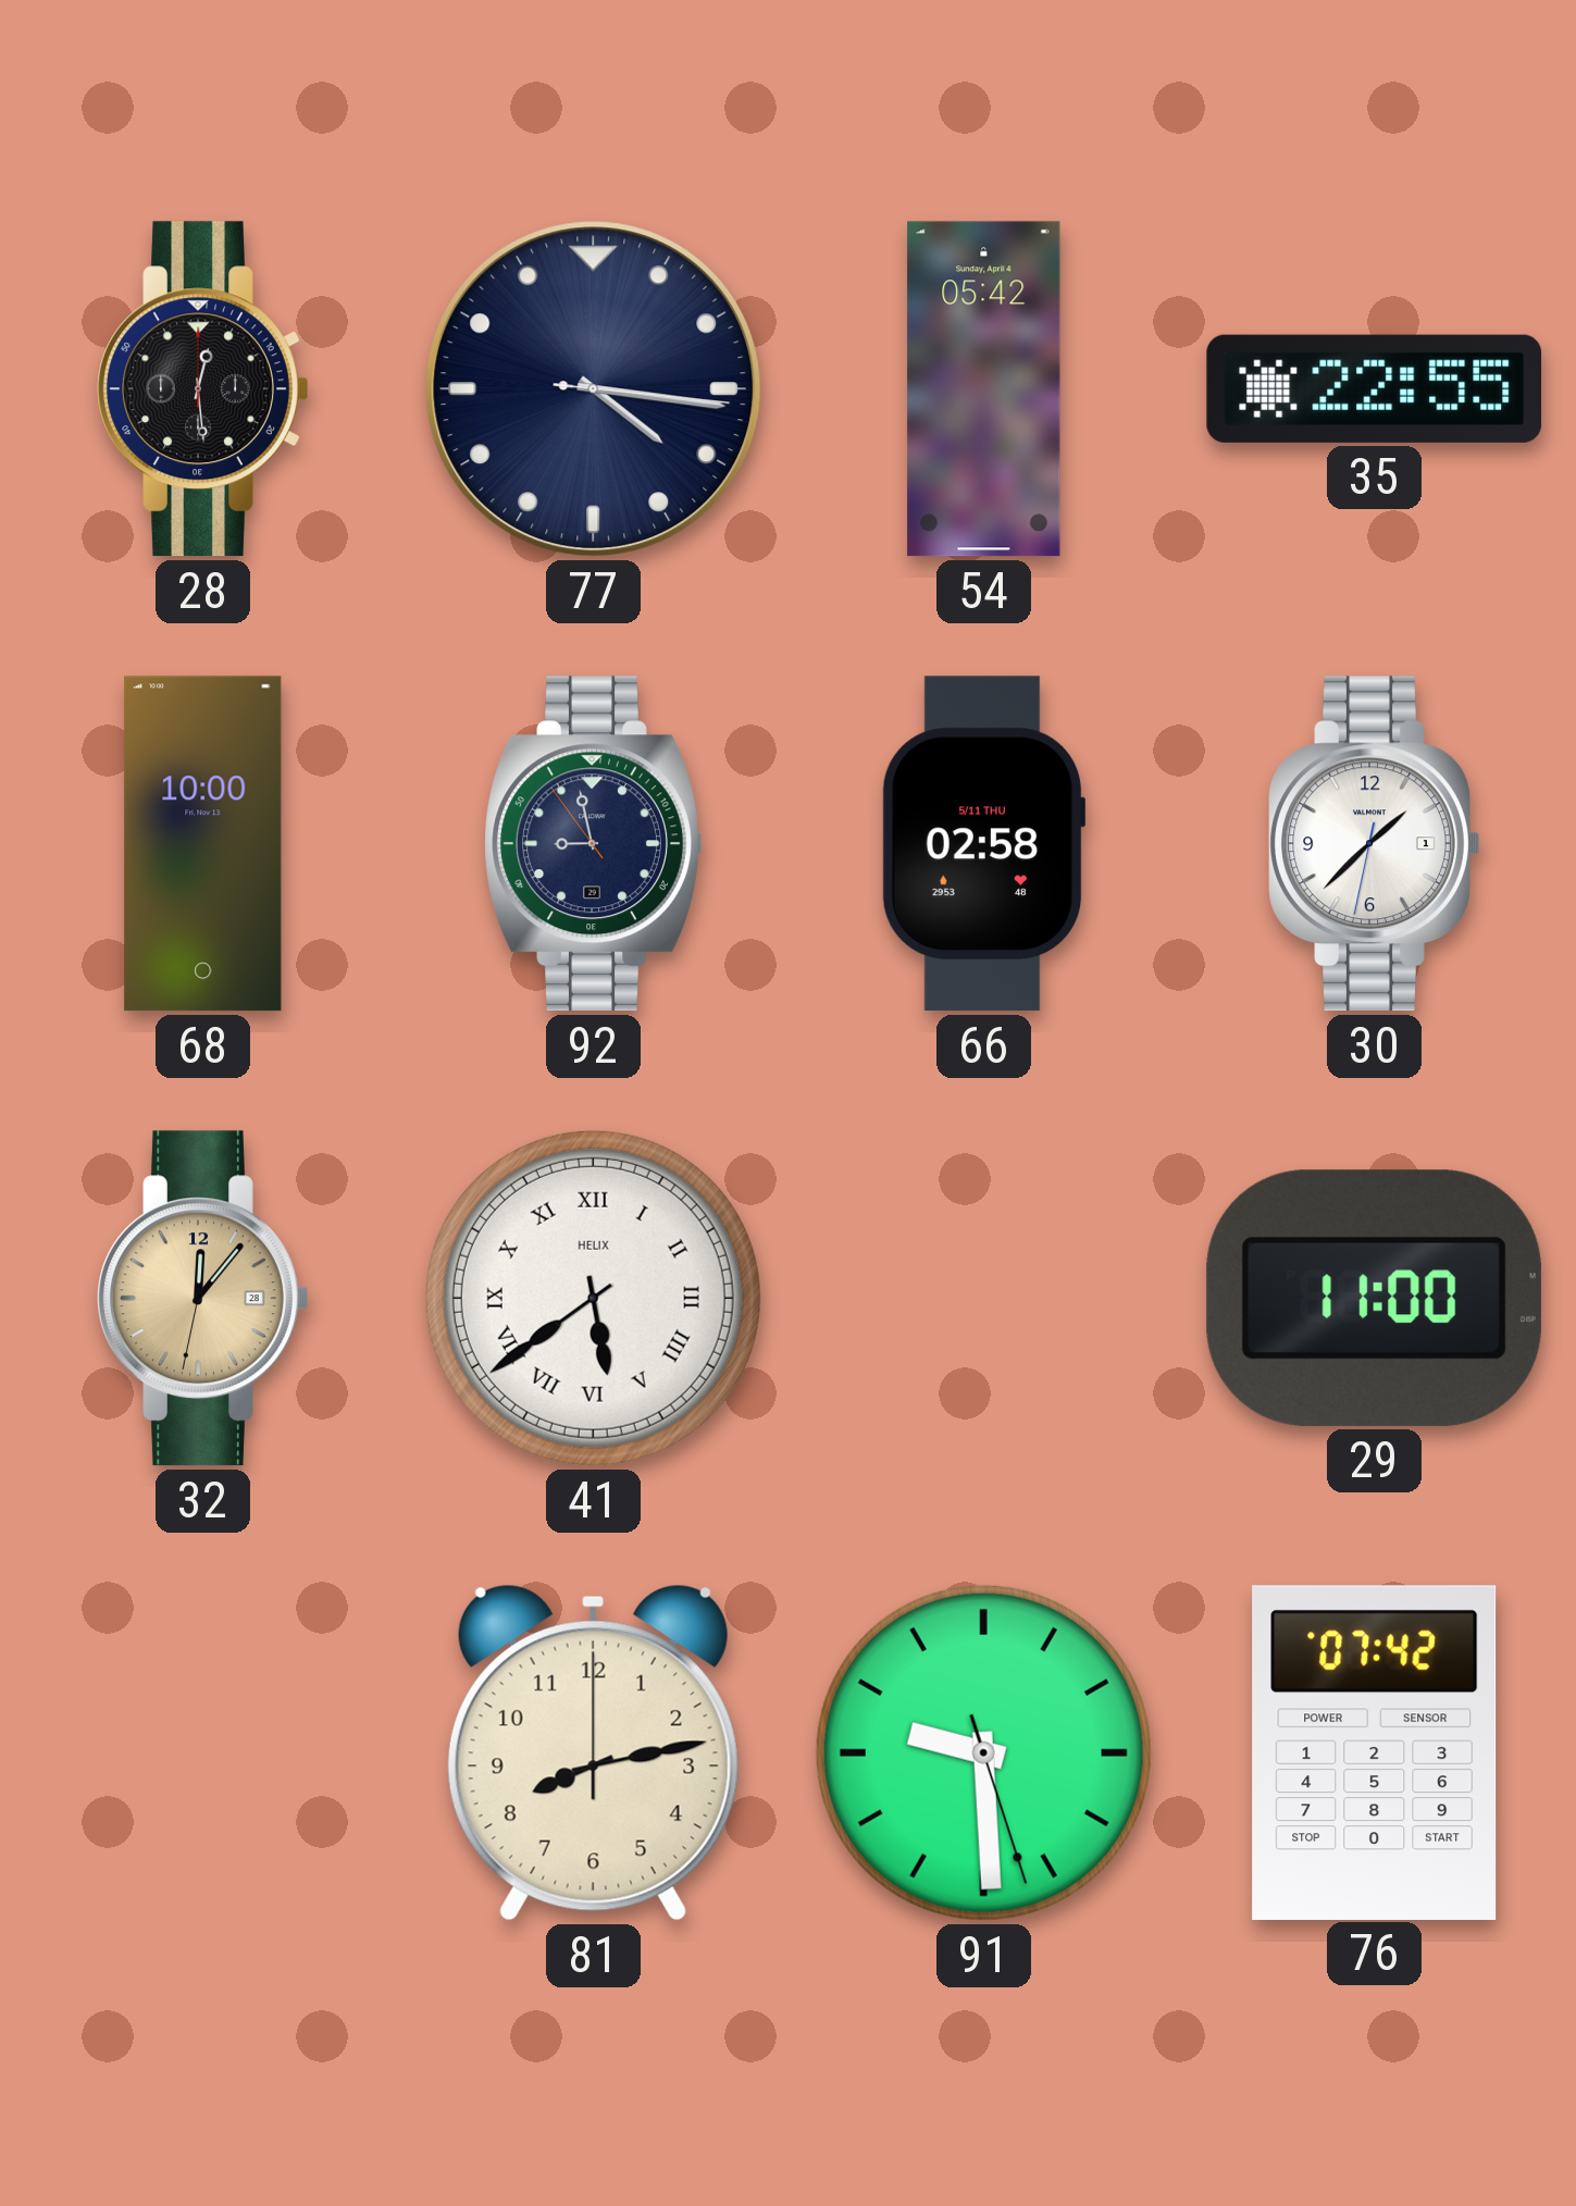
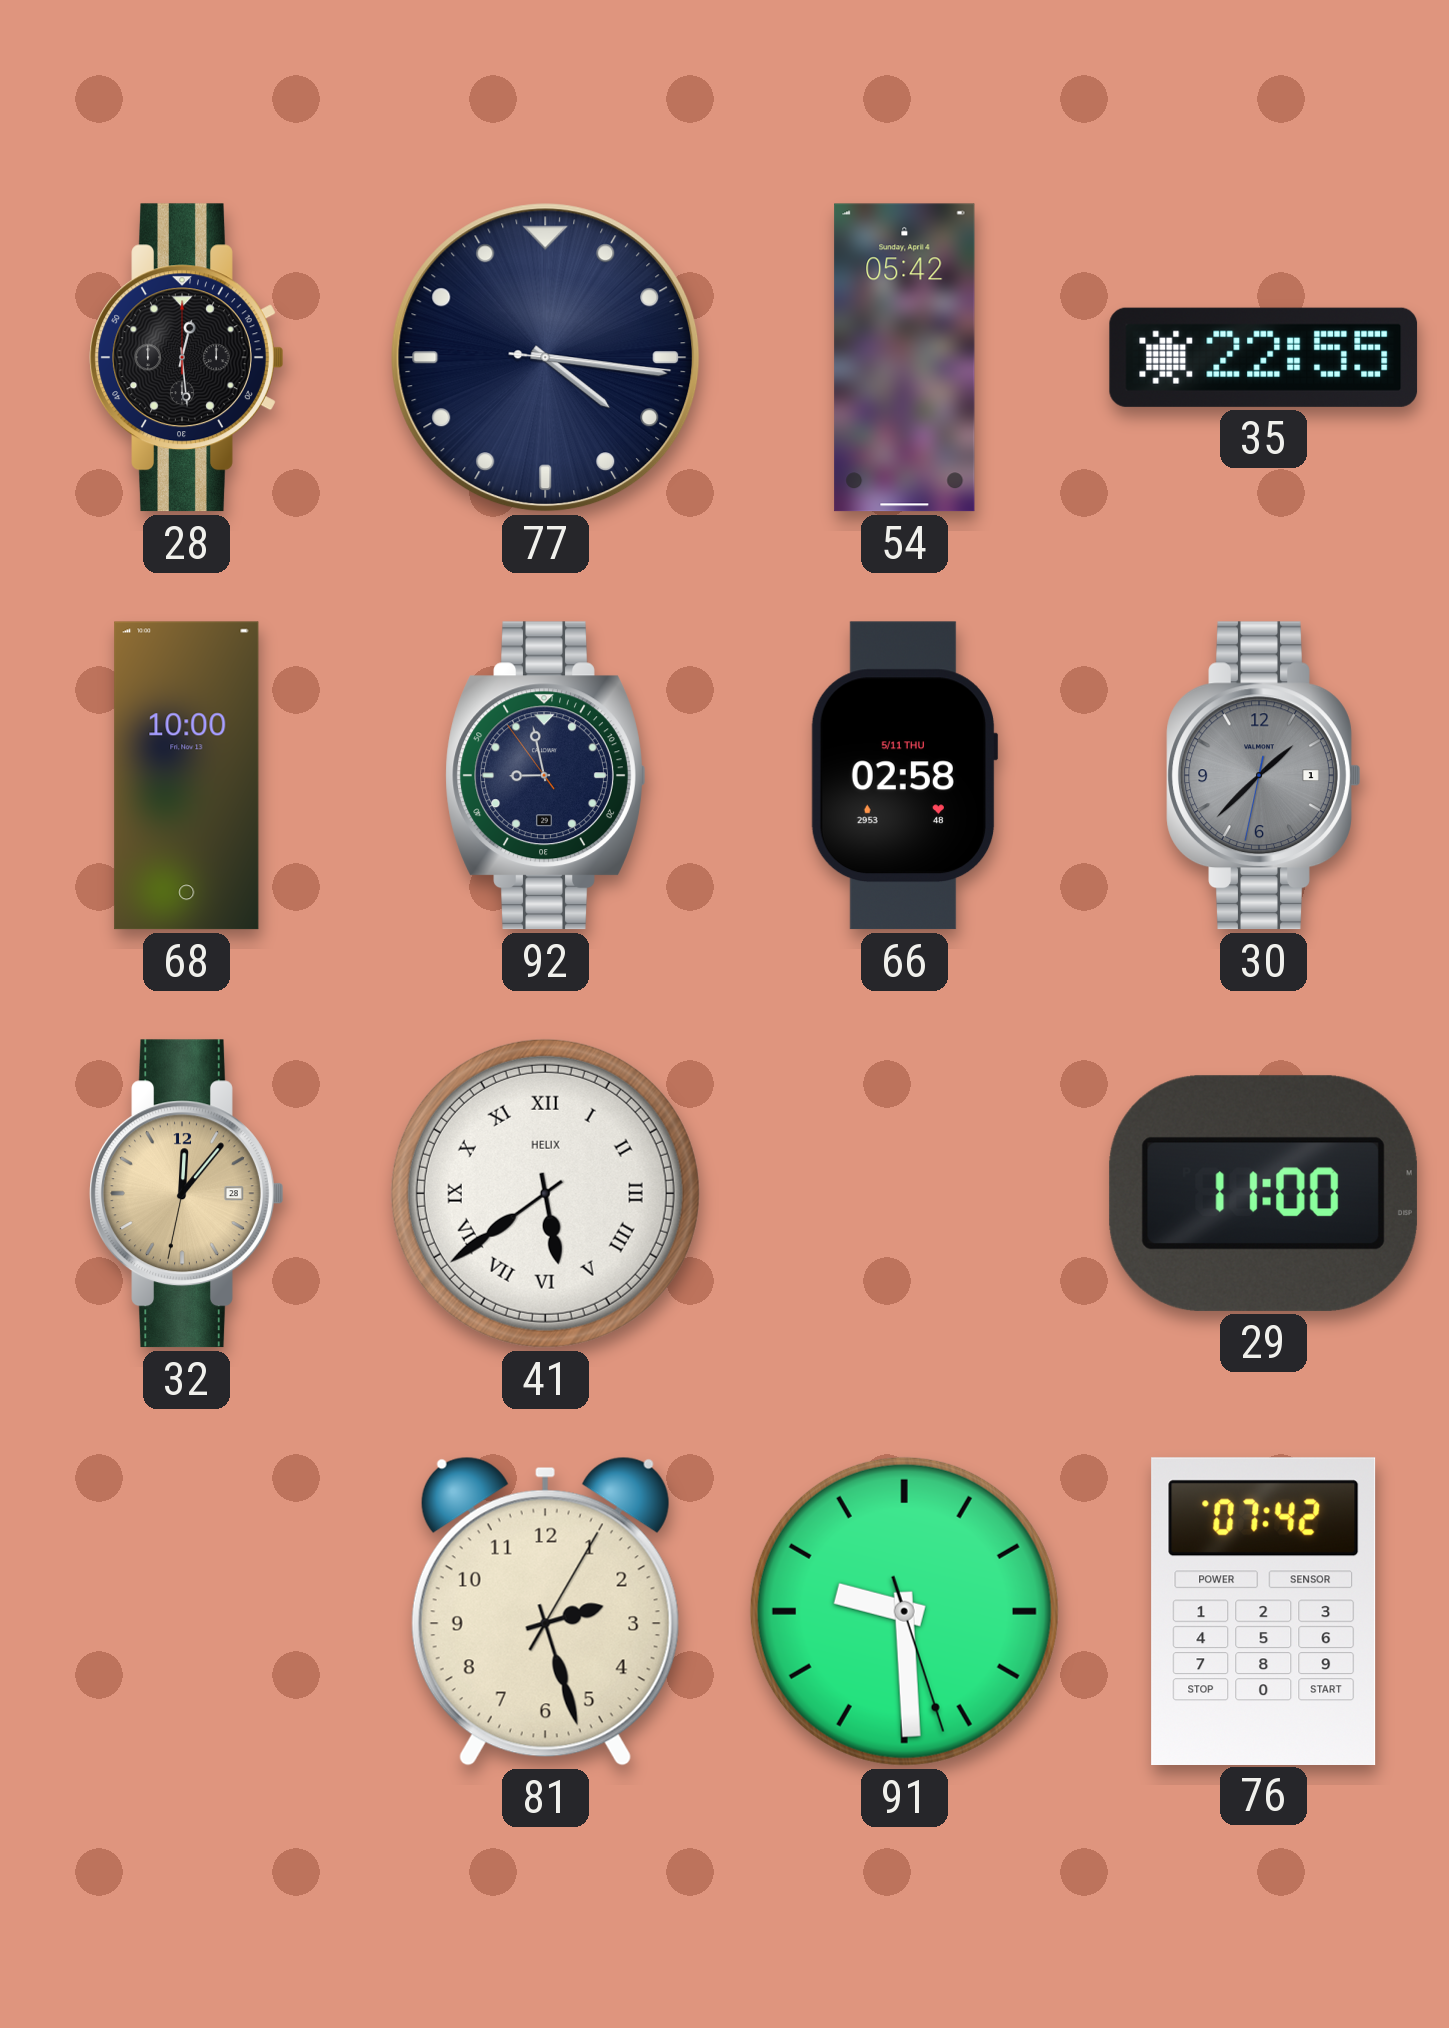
30 dial: white -> grey
81: 8:13 -> 2:27
